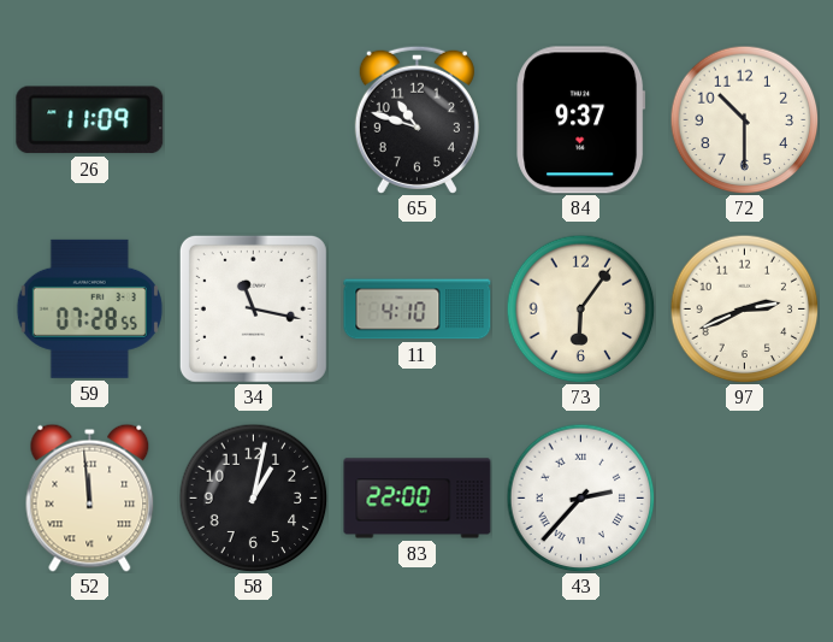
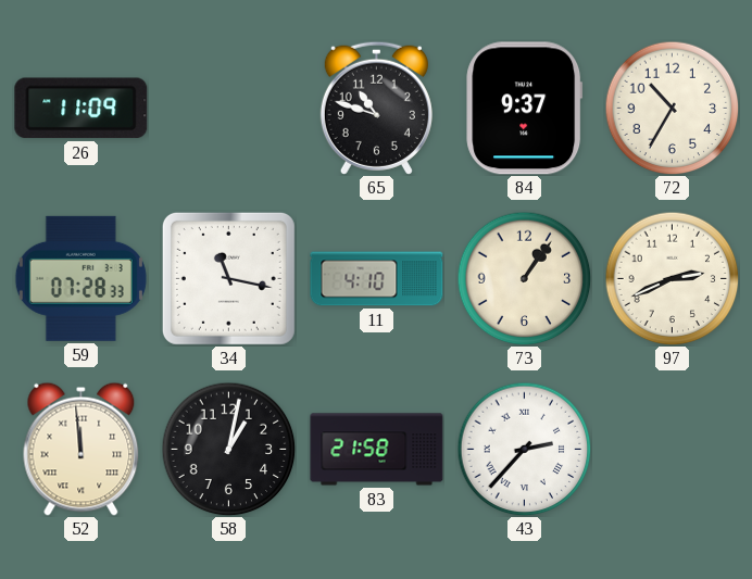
72: 10:30 -> 10:35
59: 07:28:55 -> 07:28:33
73: 6:06 -> 1:06
83: 22:00 -> 21:58
